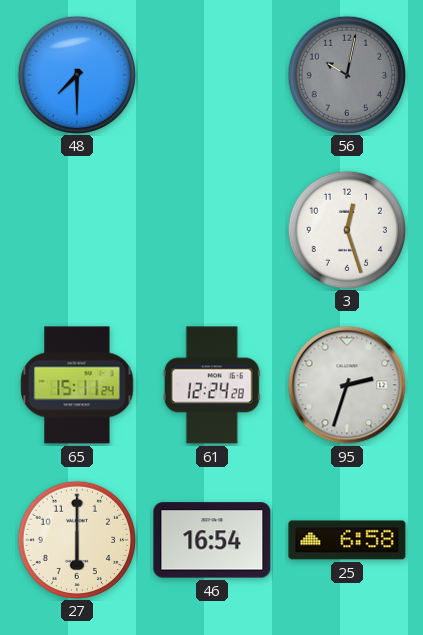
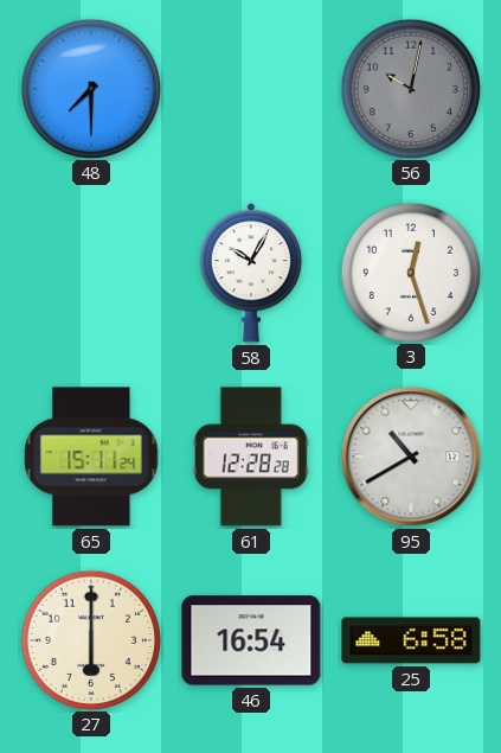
58: none -> 10:05
61: 12:24 -> 12:28
95: 2:33 -> 10:40
